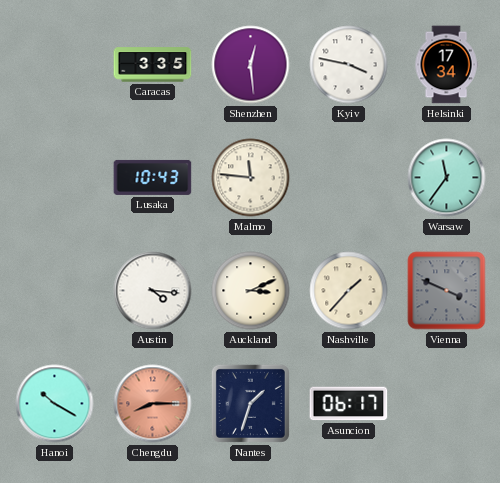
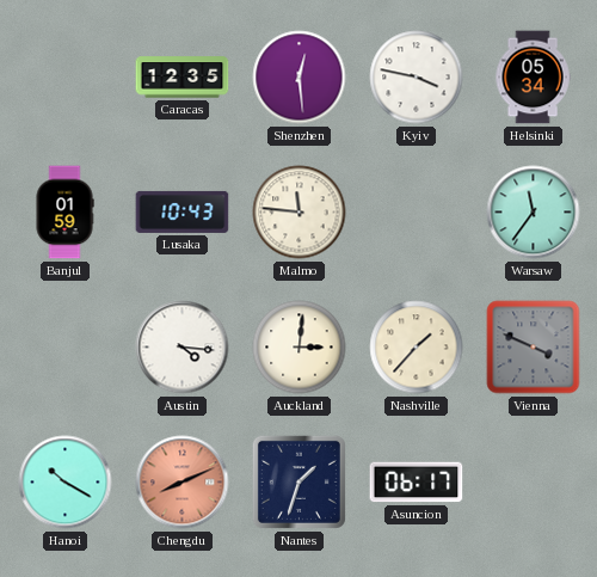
Caracas: 3:35 -> 12:35
Helsinki: 17:34 -> 05:34
Banjul: none -> 01:59
Auckland: 3:11 -> 3:01
Chengdu: 8:15 -> 8:11
